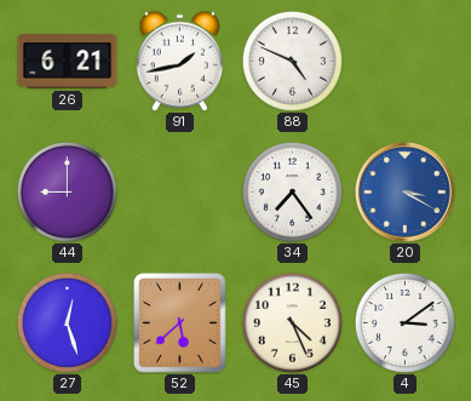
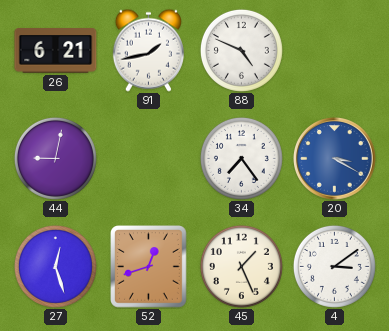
44: 9:00 -> 9:02
52: 5:38 -> 12:42
45: 4:26 -> 1:26
